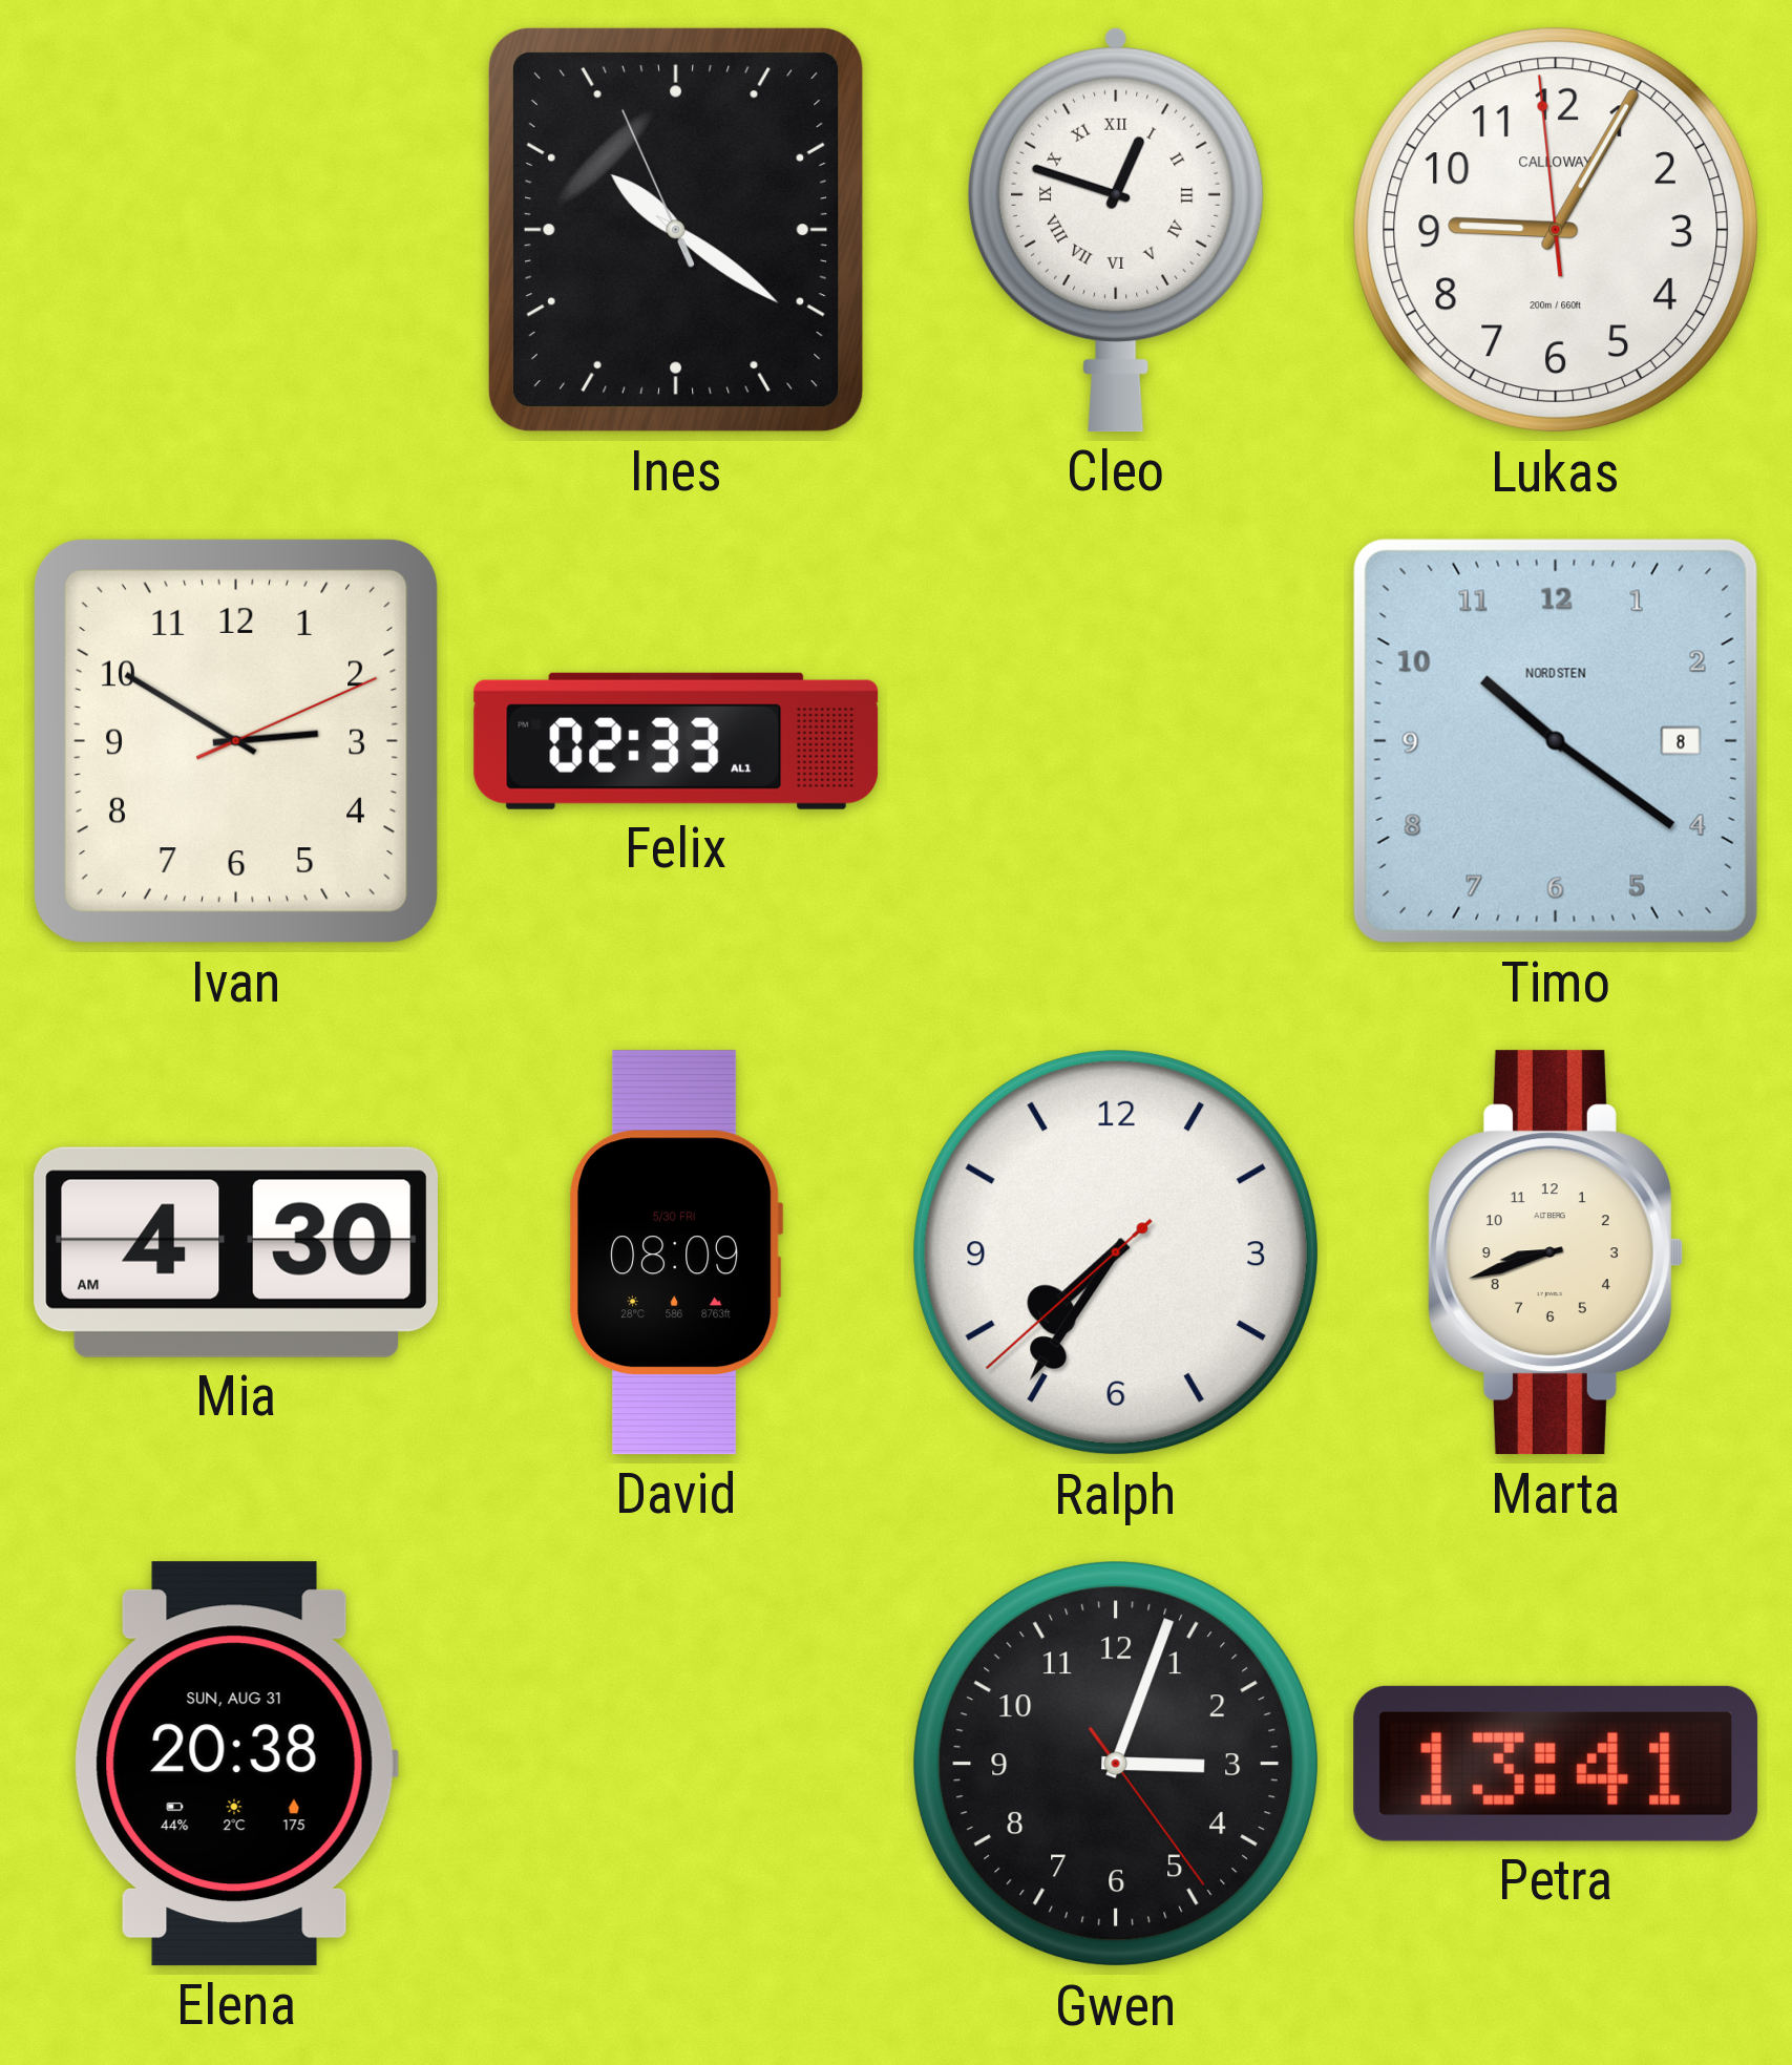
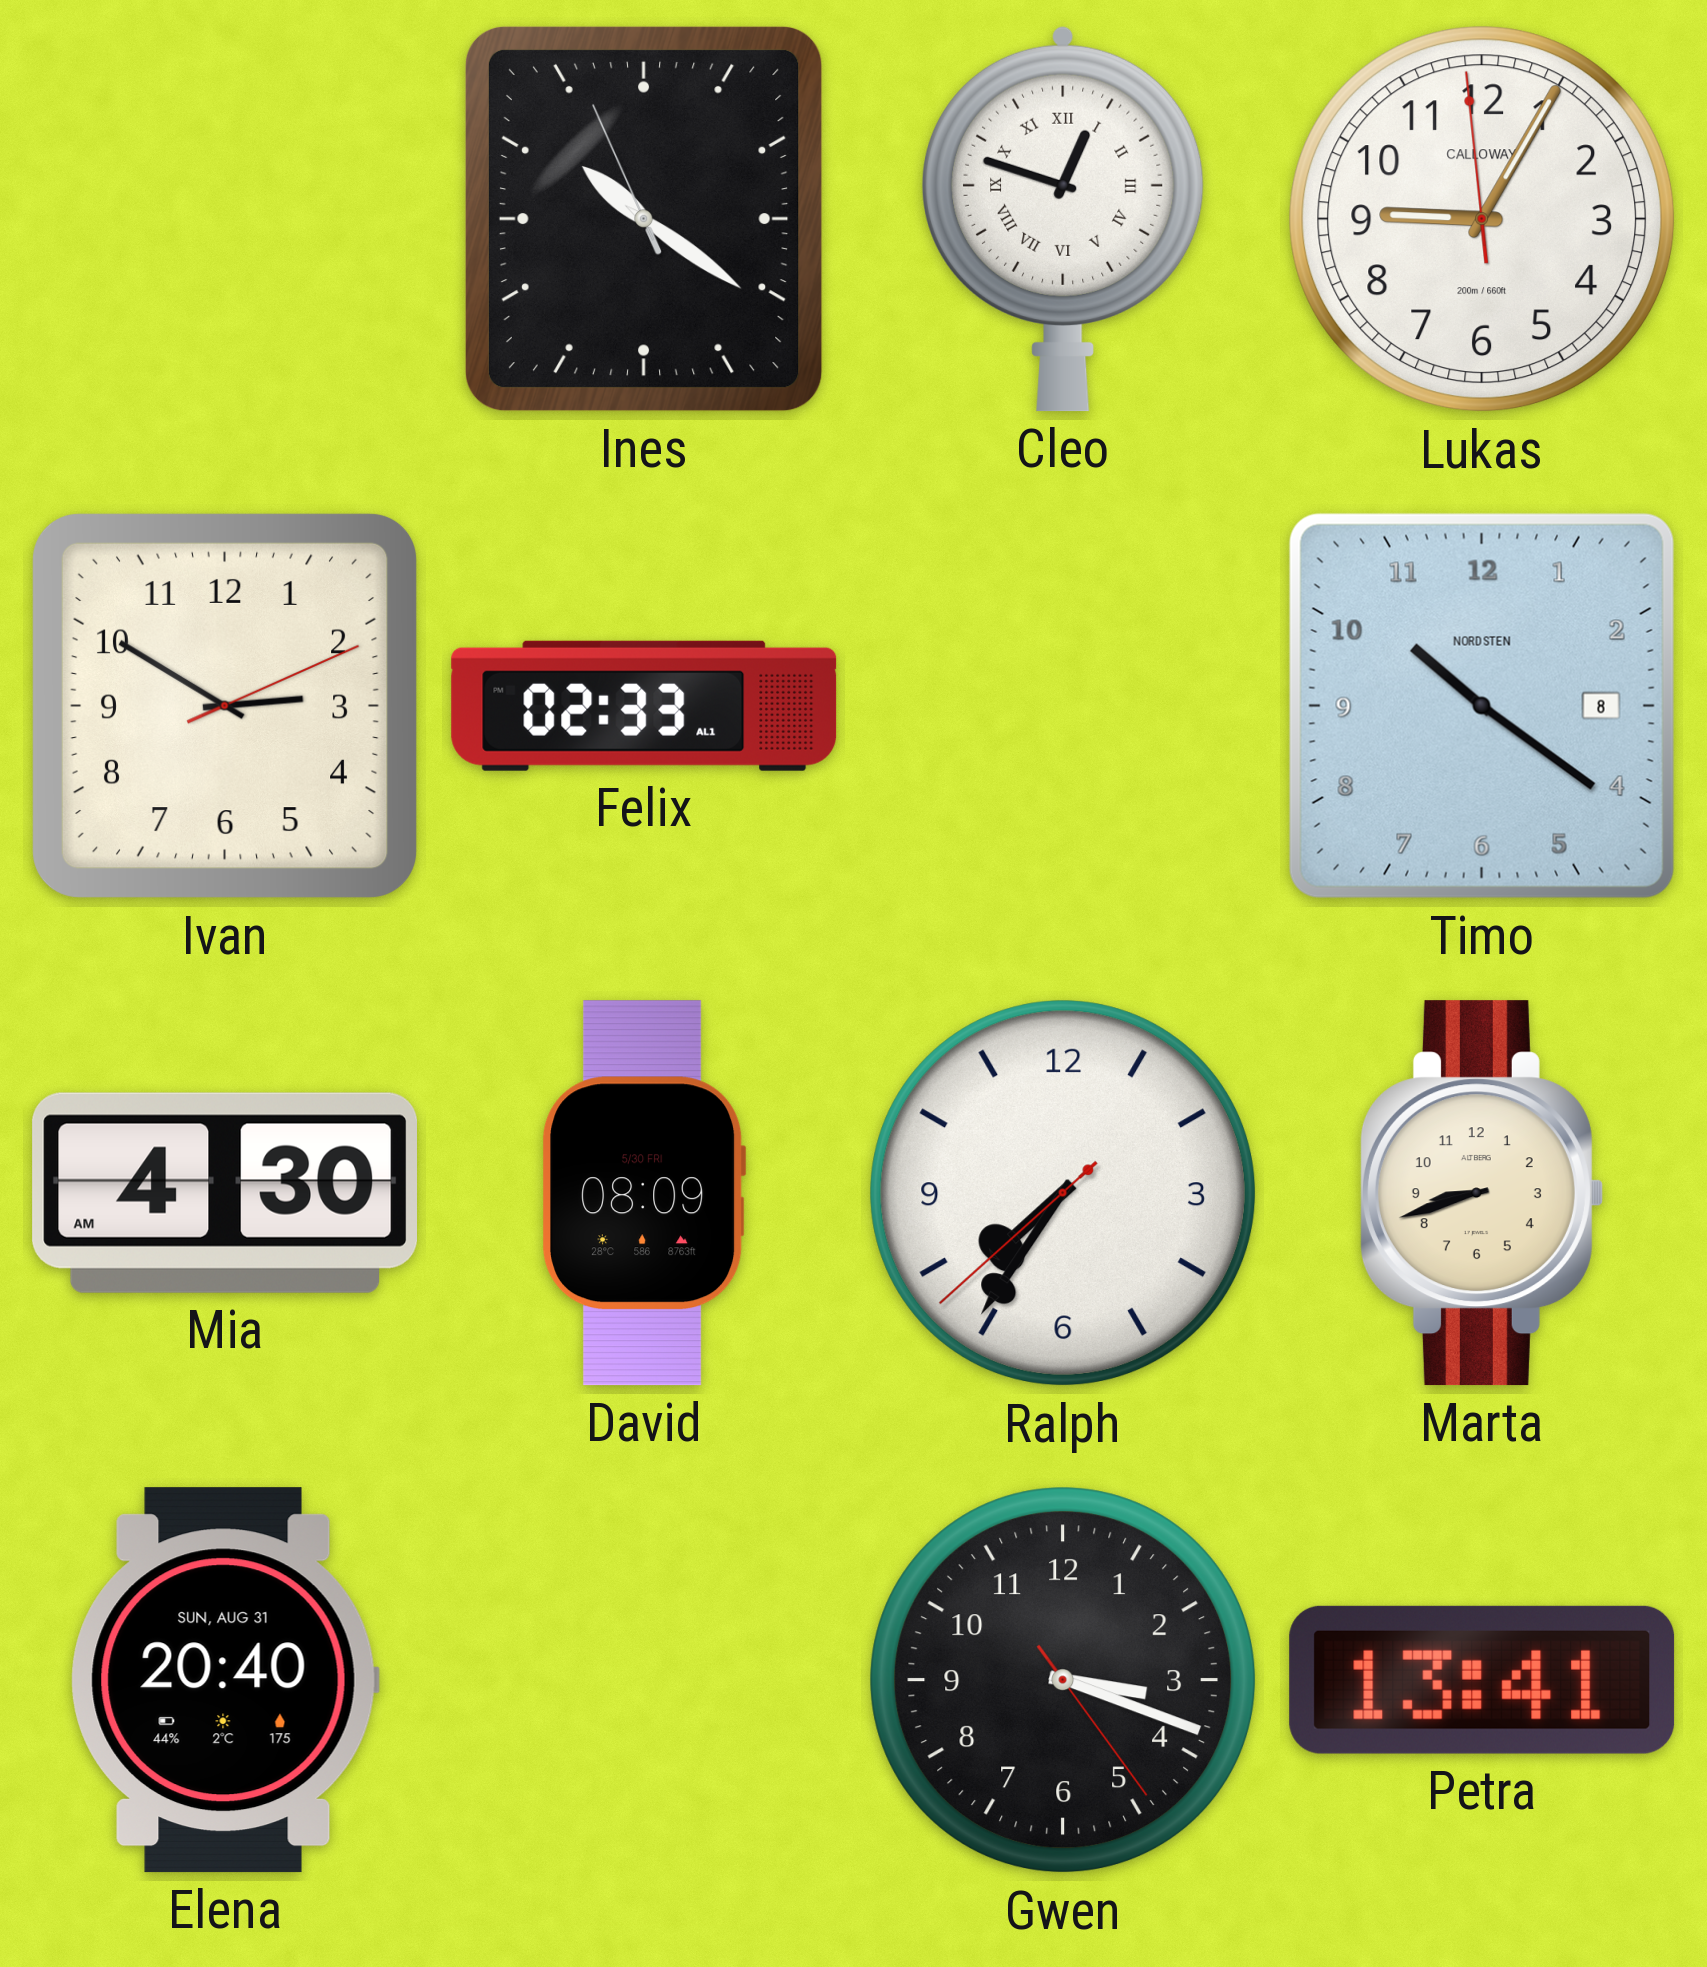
Elena: 20:38 -> 20:40
Gwen: 3:03 -> 3:18
